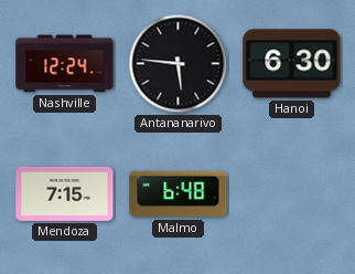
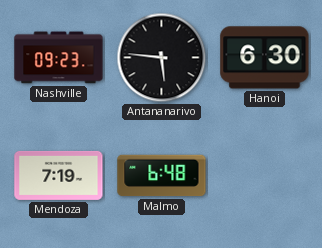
Nashville: 12:24 -> 09:23
Mendoza: 7:15 -> 7:19
